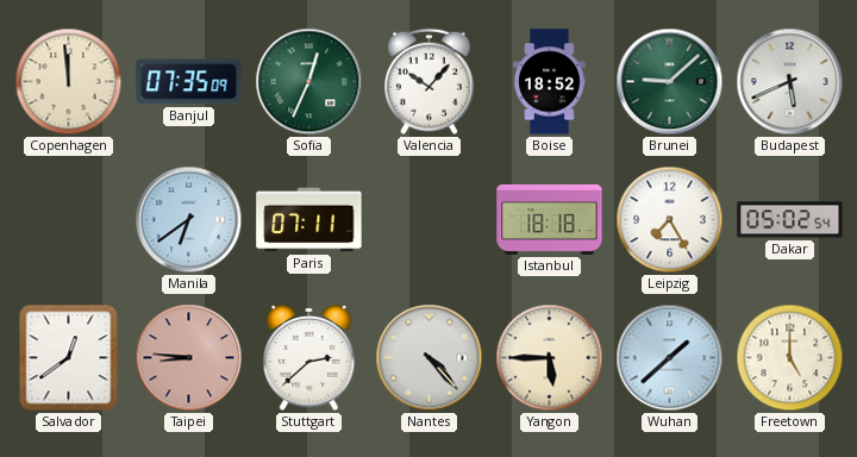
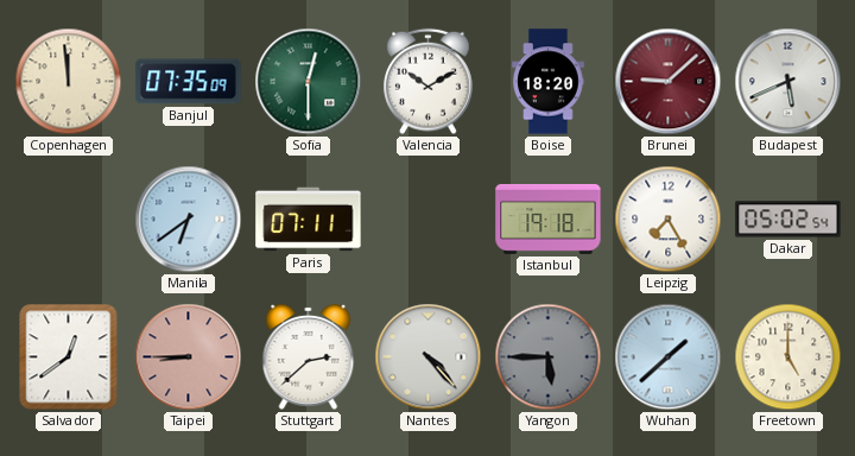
Sofia: 12:34 -> 12:30
Valencia: 10:07 -> 10:10
Boise: 18:52 -> 18:20
Brunei dial: green -> burgundy
Istanbul: 18:18 -> 19:18
Taipei: 8:46 -> 8:45
Yangon dial: cream -> grey
